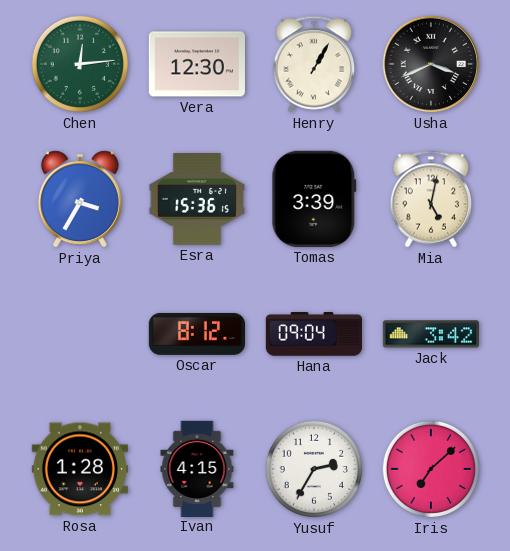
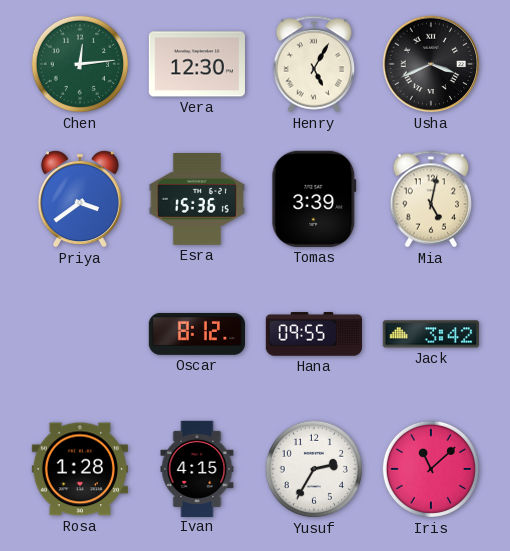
Henry: 1:05 -> 5:05
Priya: 3:35 -> 3:39
Hana: 09:04 -> 09:55
Iris: 7:08 -> 11:08
